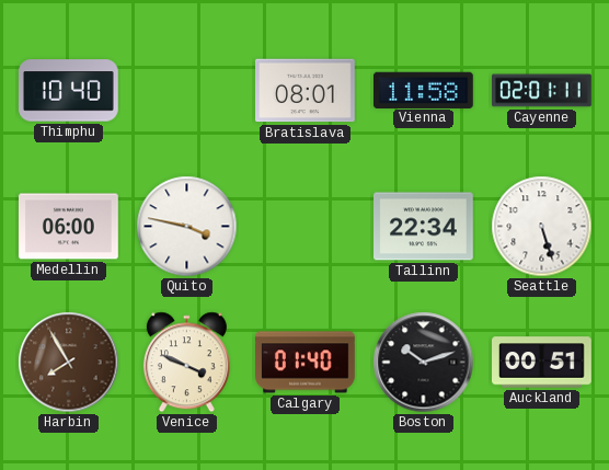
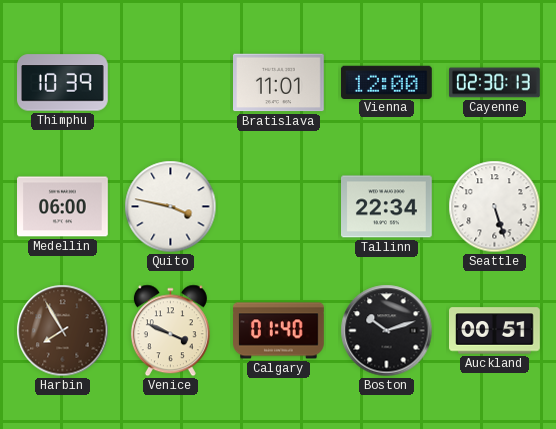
Thimphu: 10:40 -> 10:39
Bratislava: 08:01 -> 11:01
Vienna: 11:58 -> 12:00
Cayenne: 02:01 -> 02:30
